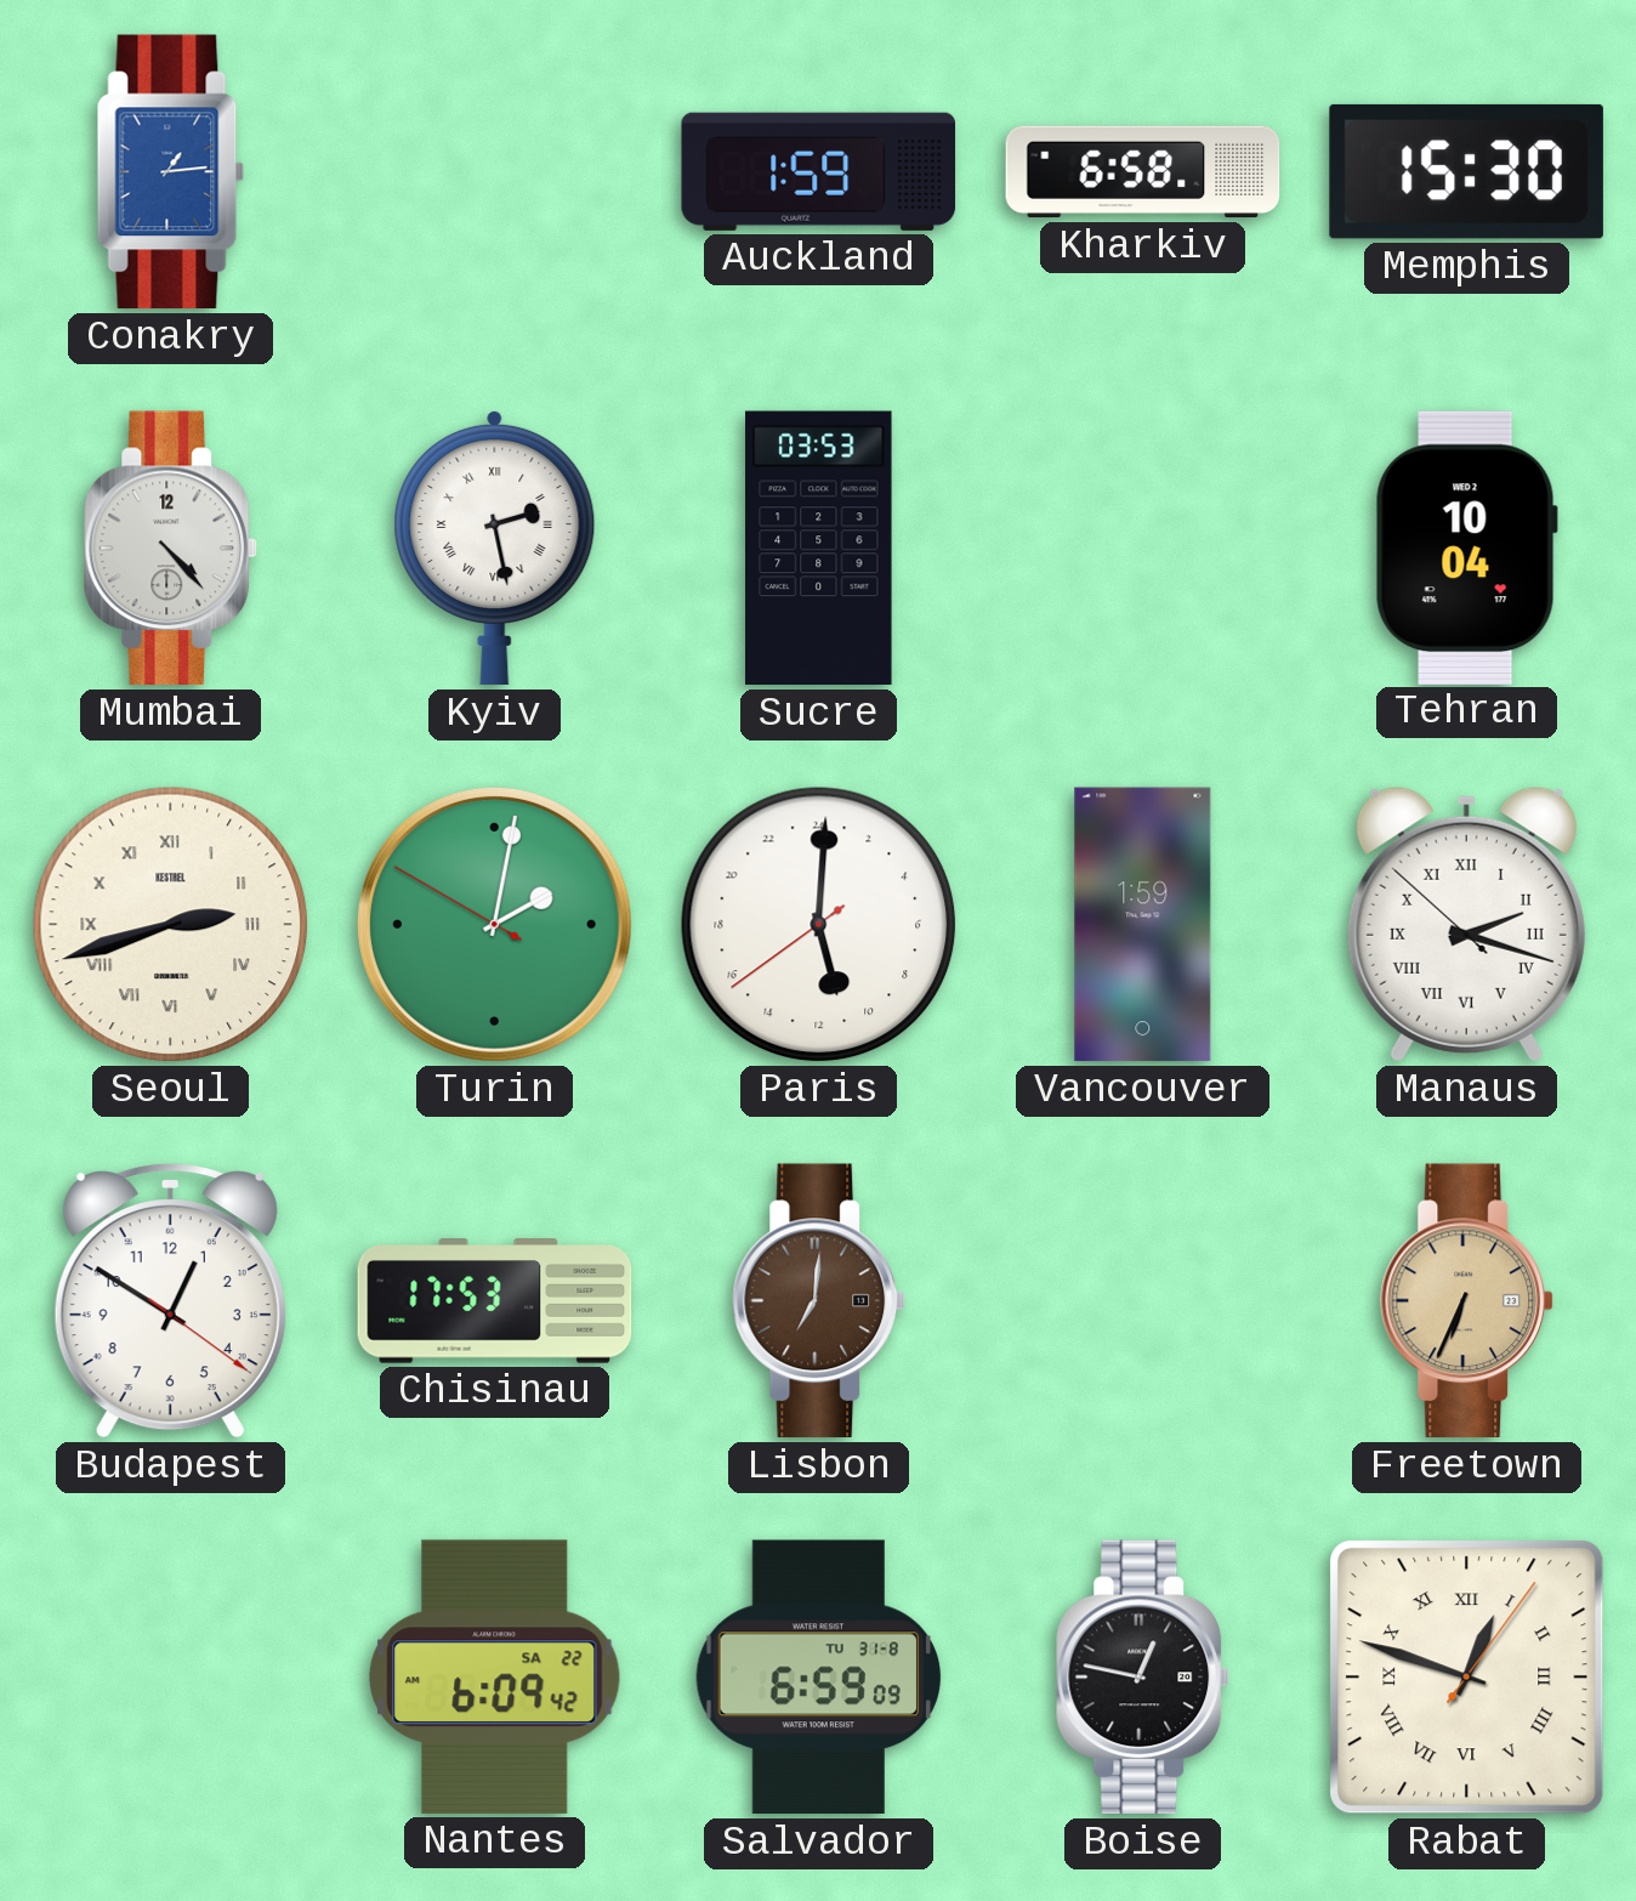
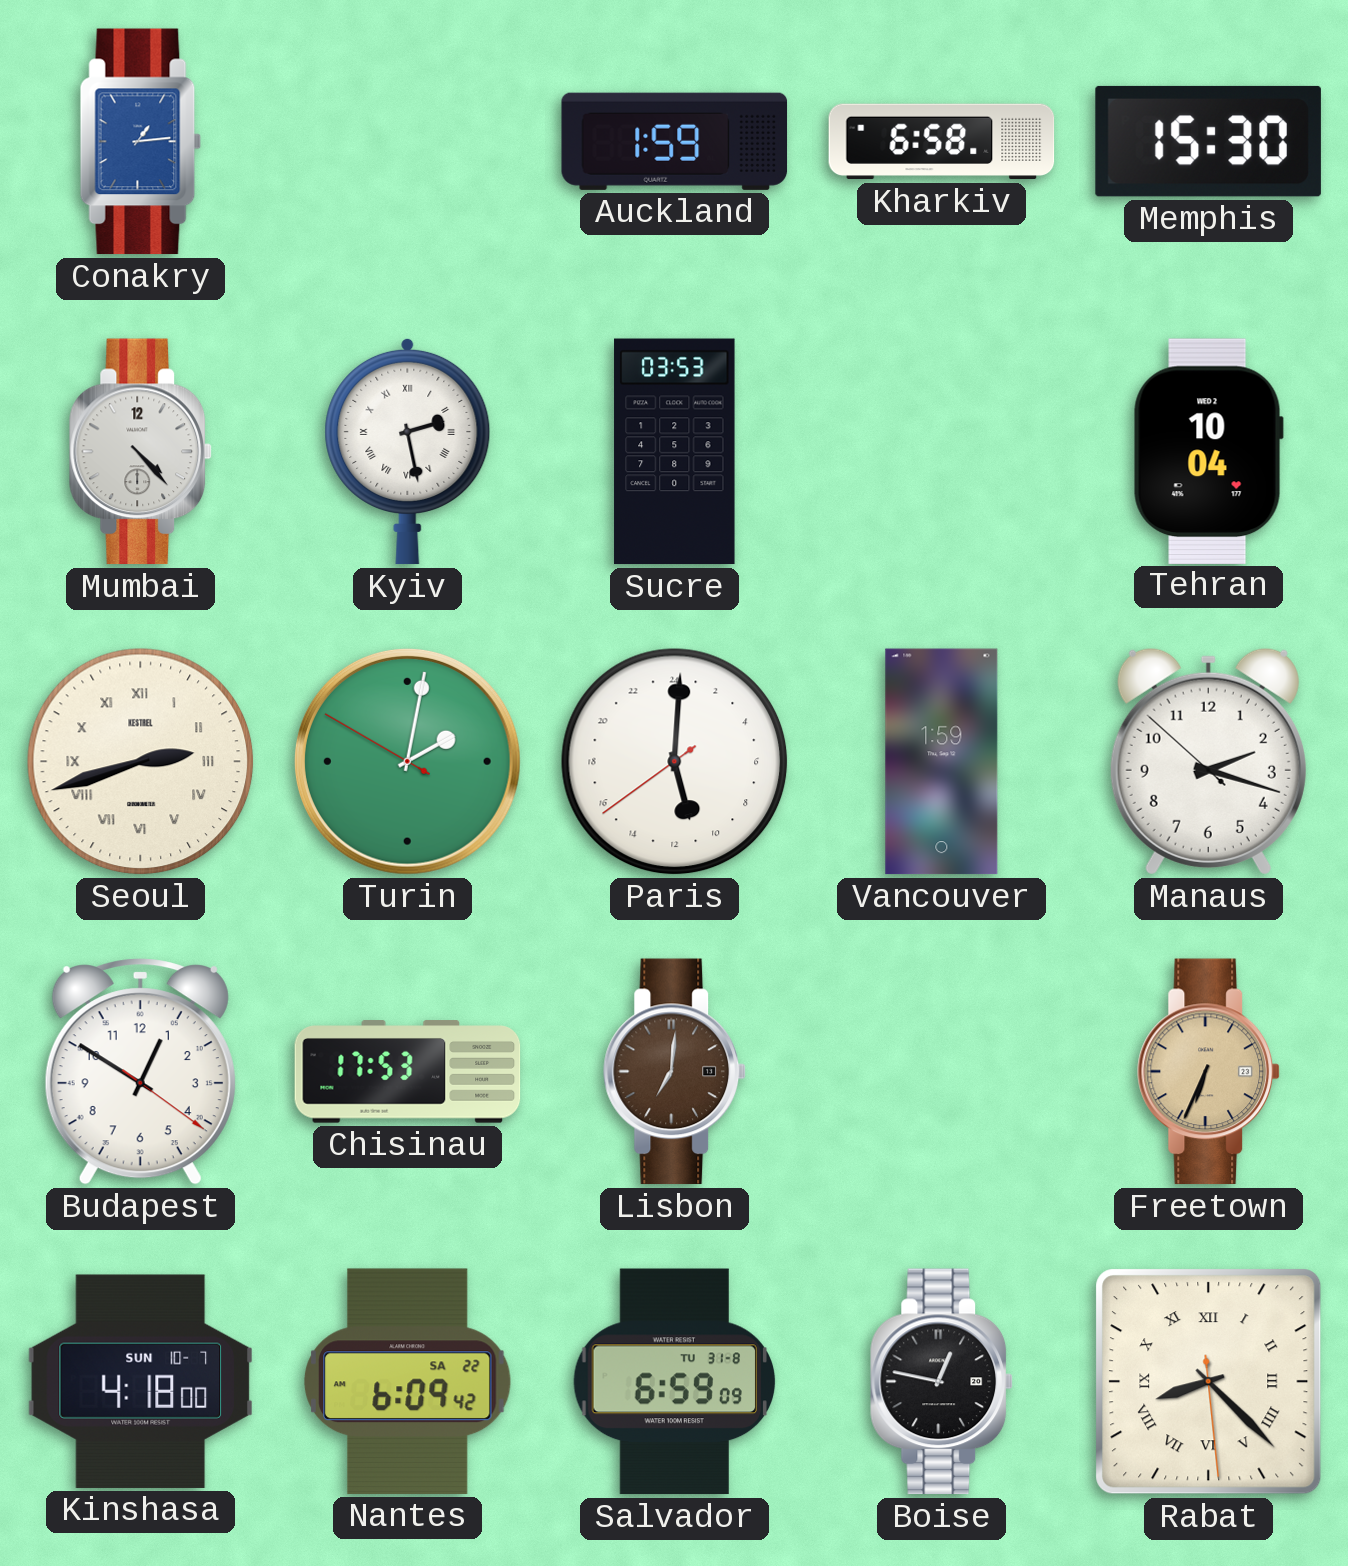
Manaus numerals: Roman -> Arabic
Kinshasa: none -> 4:18
Rabat: 12:48 -> 8:22
